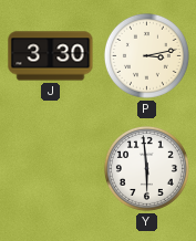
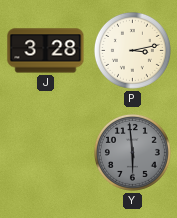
J: 3:30 -> 3:28
Y dial: white -> grey
